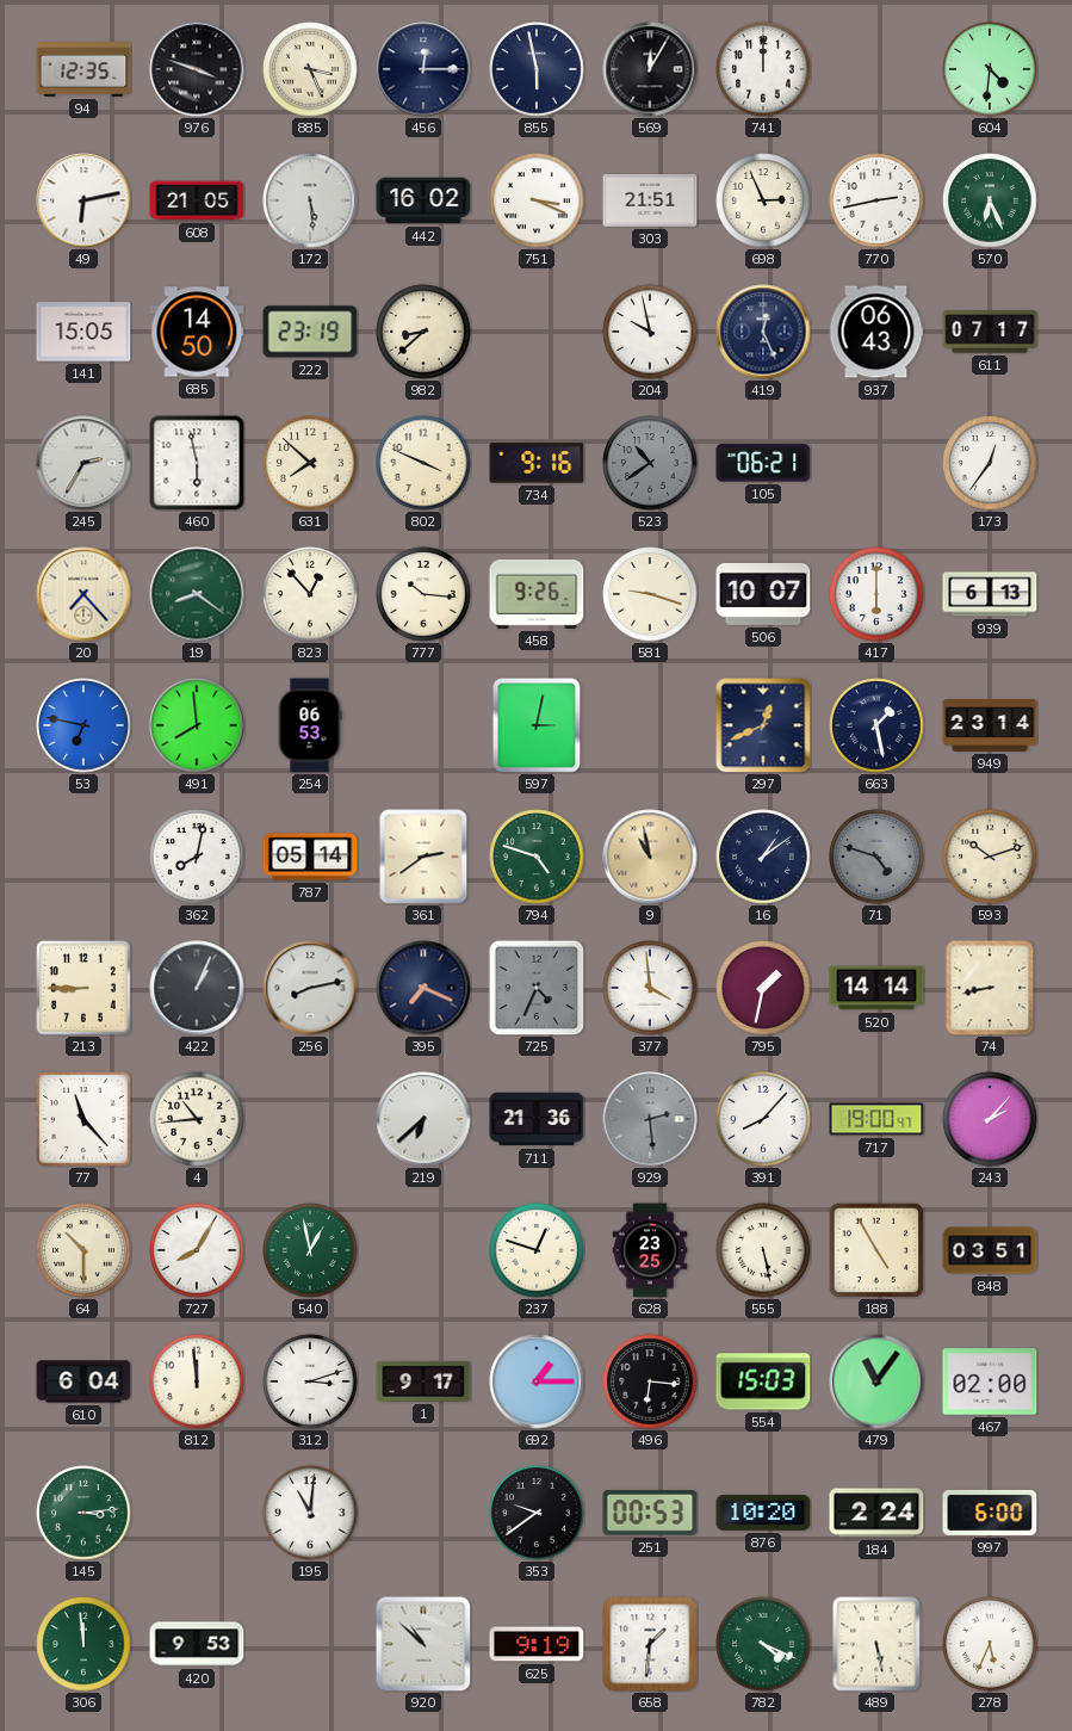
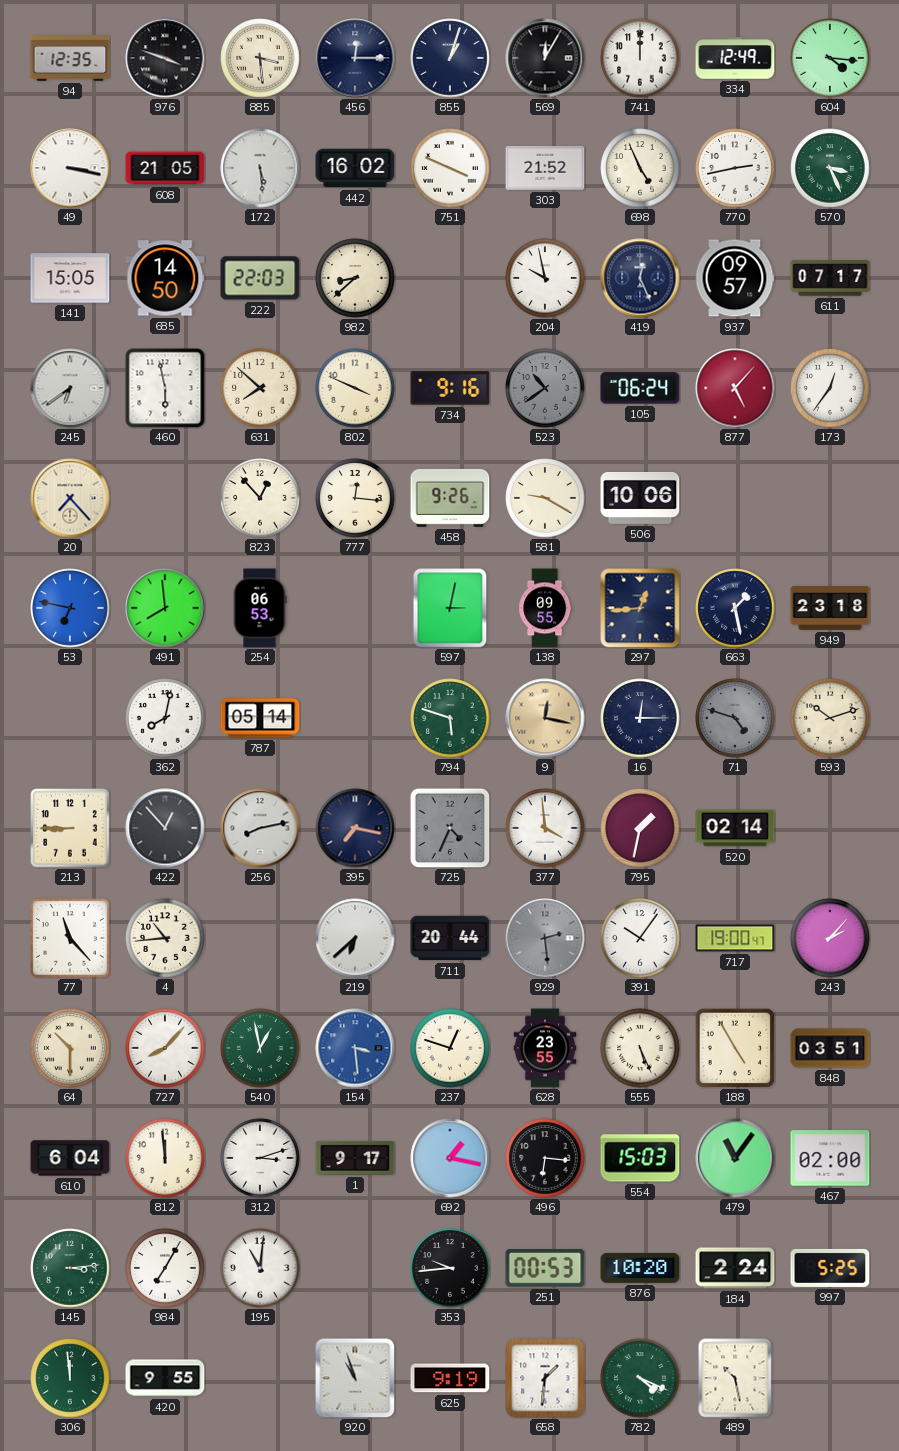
885: 3:26 -> 3:29
855: 5:58 -> 1:03
334: none -> 12:49
604: 4:31 -> 4:16
49: 6:13 -> 3:17
751: 3:19 -> 3:49
303: 21:51 -> 21:52
698: 2:56 -> 4:56
570: 6:26 -> 3:26
222: 23:19 -> 22:03
937: 06:43 -> 09:57
245: 2:35 -> 6:39
105: 06:21 -> 06:24
877: none -> 5:07
19: 8:21 -> none
777: 10:16 -> 12:16
581: 9:18 -> 9:20
506: 10:07 -> 10:06
417: 6:00 -> none
939: 6:13 -> none
138: none -> 09:55
297: 12:41 -> 12:44
949: 23:14 -> 23:18
361: 2:39 -> none
794: 4:48 -> 5:48
9: 10:58 -> 12:17
16: 1:09 -> 12:15
422: 1:04 -> 12:53
395: 7:19 -> 7:17
520: 14:14 -> 02:14
74: 8:43 -> none
711: 21:36 -> 20:44
391: 8:07 -> 10:06
727: 8:05 -> 8:07
154: none -> 3:29
628: 23:25 -> 23:55
555: 5:28 -> 5:26
692: 1:15 -> 1:17
984: none -> 7:05
353: 9:39 -> 9:44
997: 6:00 -> 5:25
420: 9:53 -> 9:55
920: 10:52 -> 10:57
489: 5:28 -> 10:28
278: 5:34 -> none
